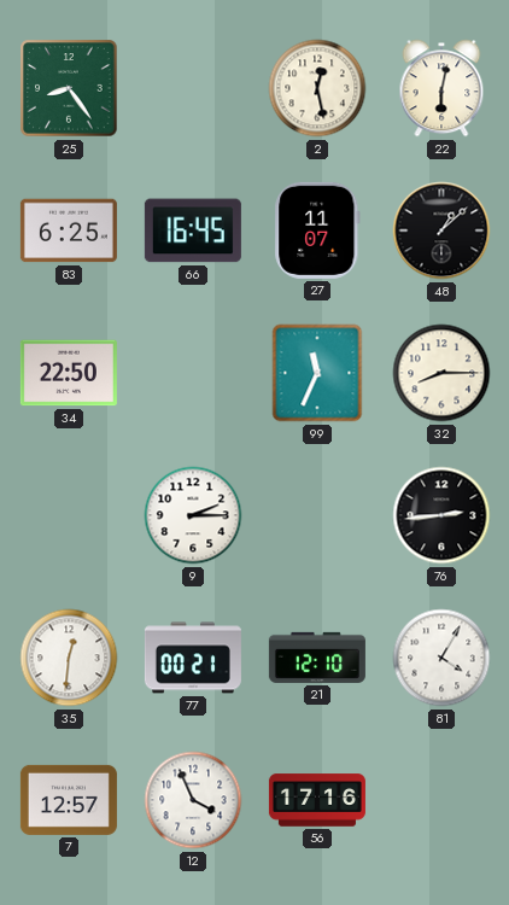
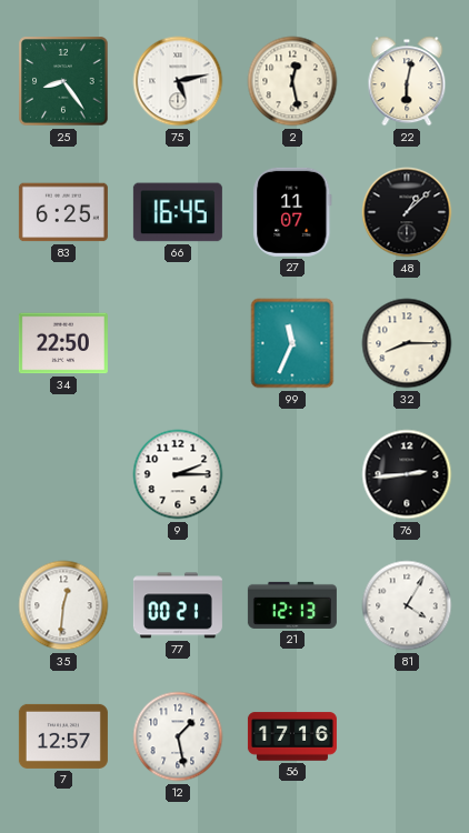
75: none -> 5:13
21: 12:10 -> 12:13
12: 3:56 -> 1:28
